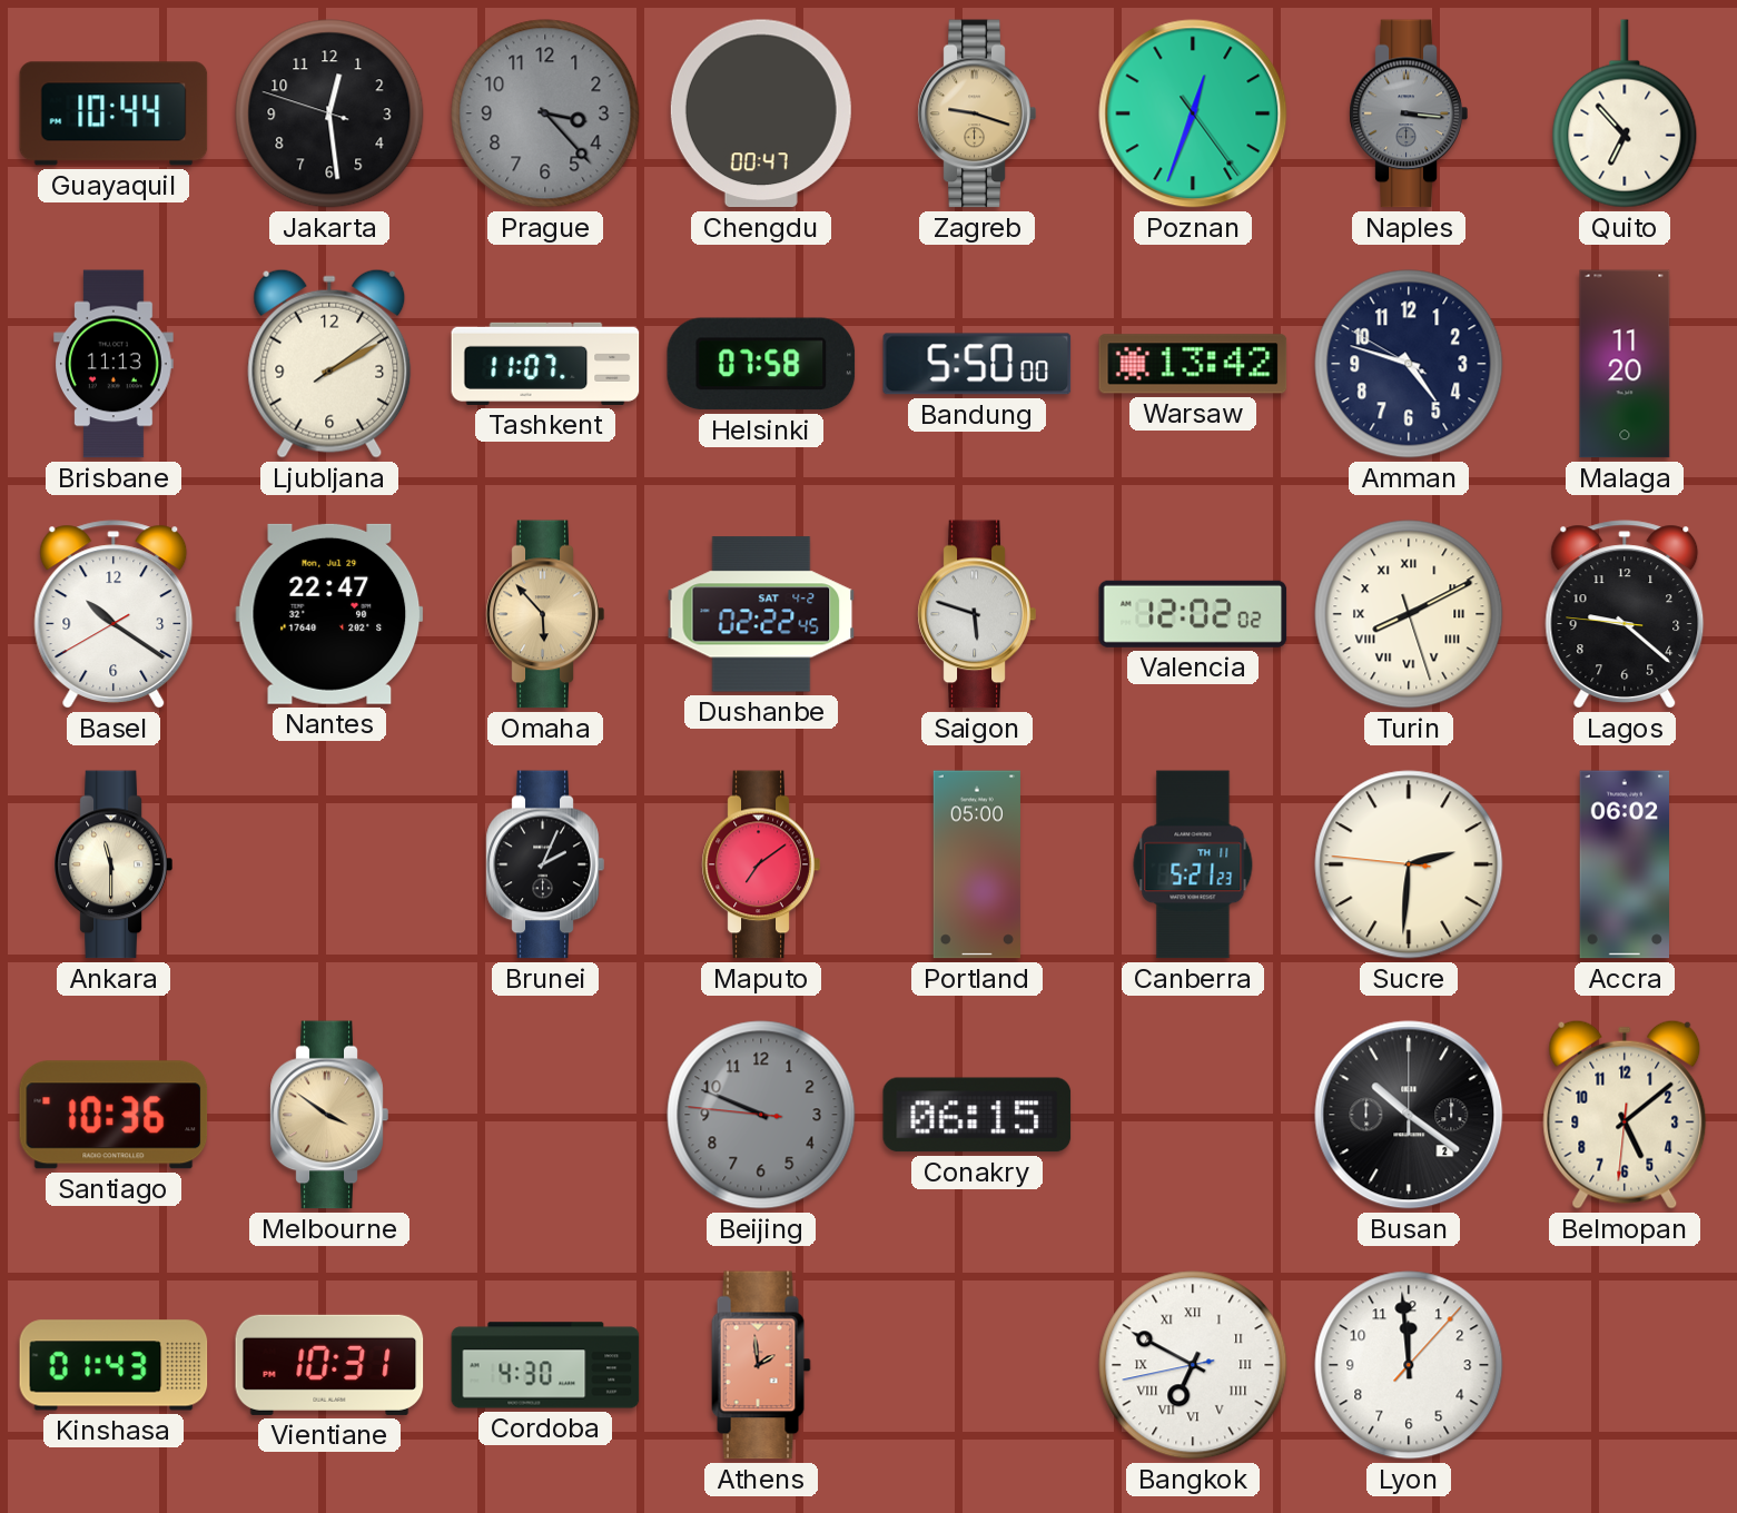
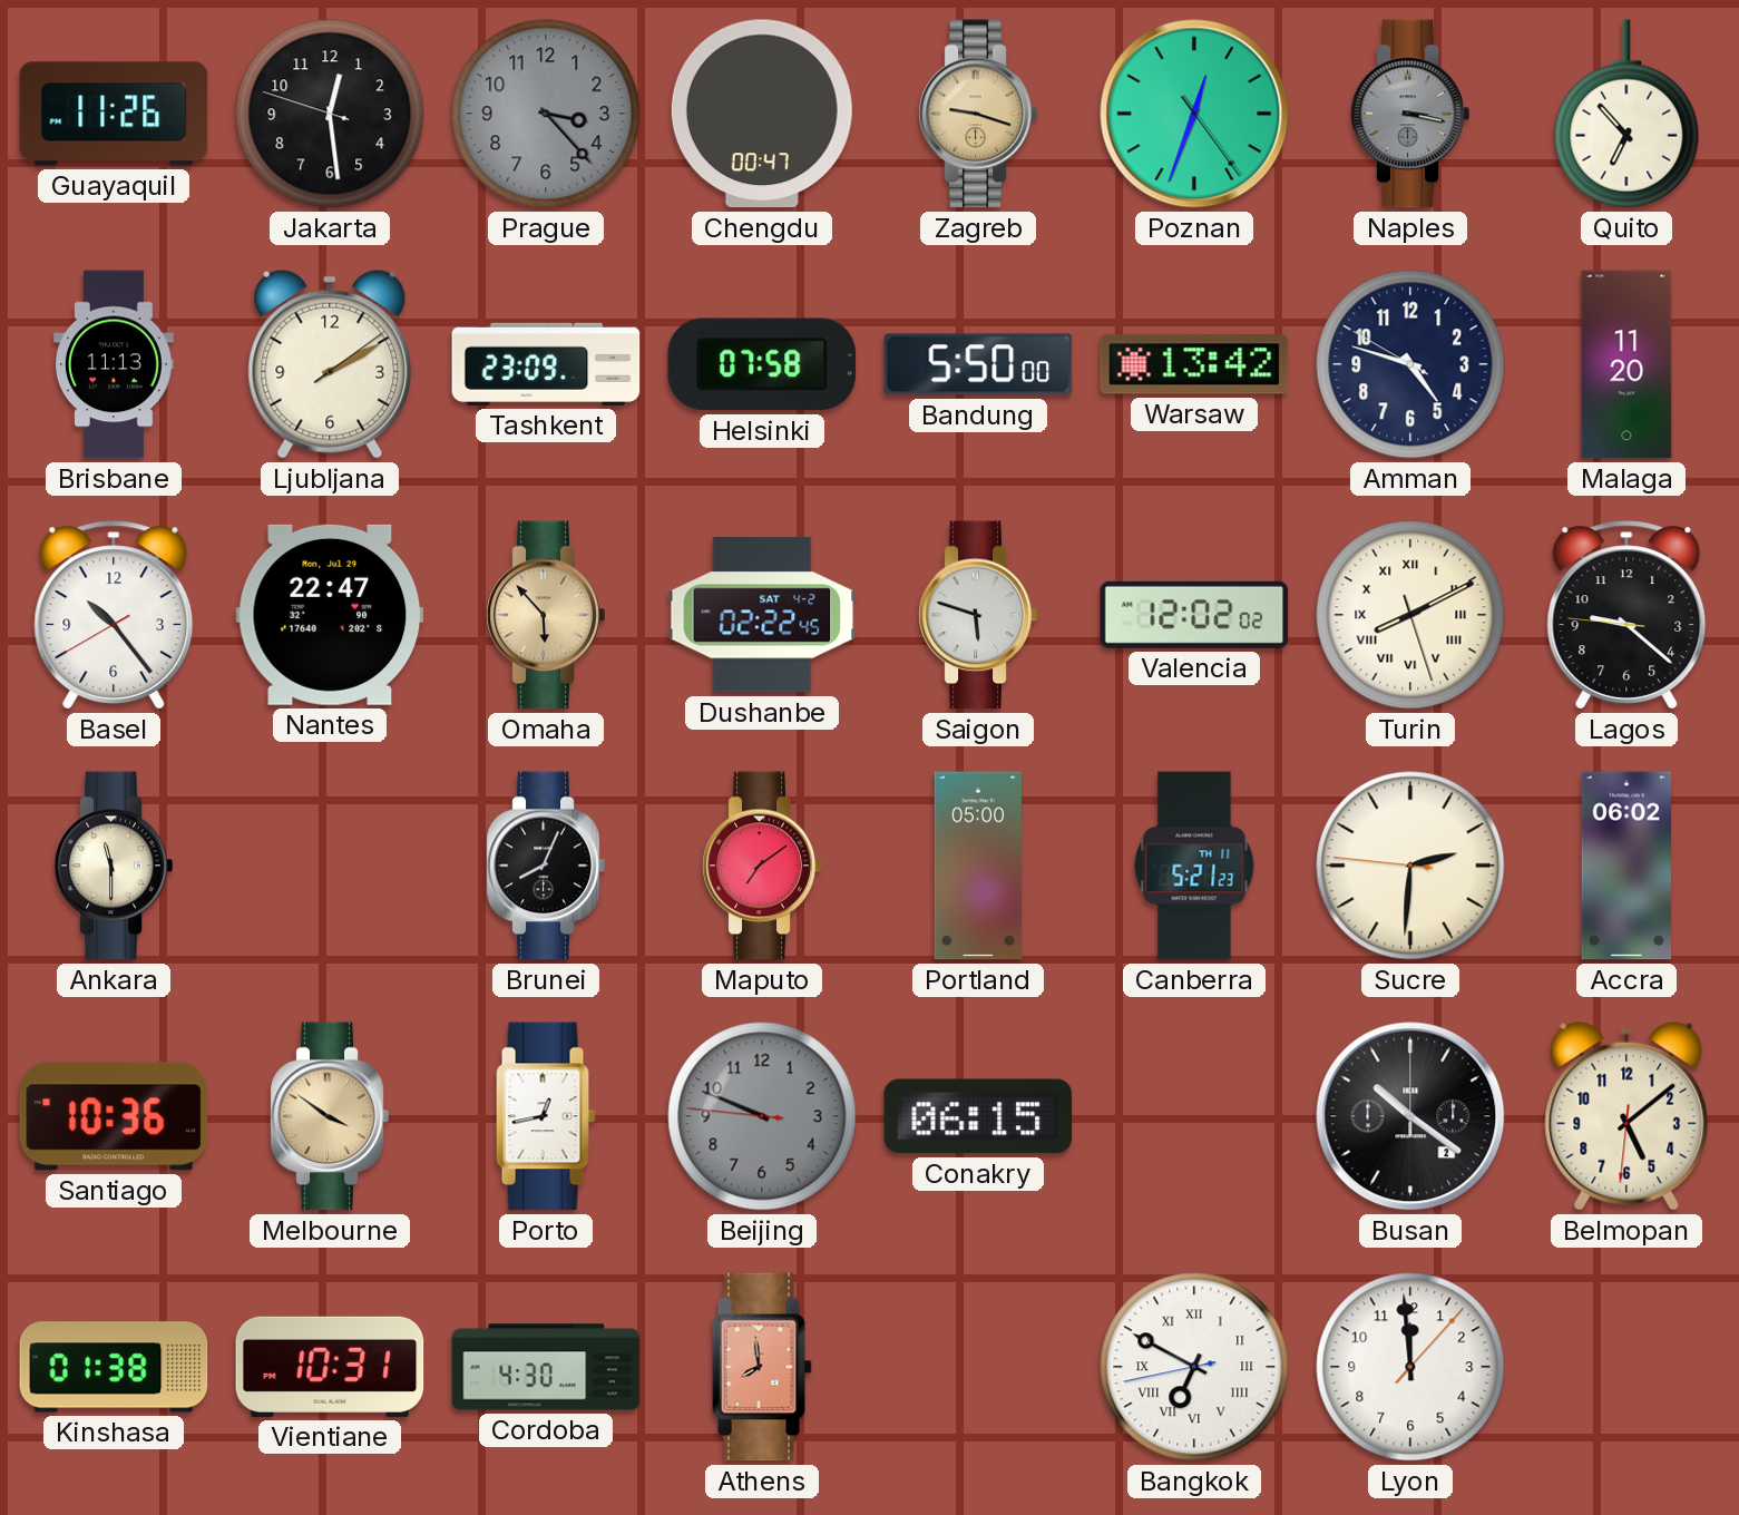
Guayaquil: 10:44 -> 11:26
Naples: 3:16 -> 3:17
Tashkent: 11:07 -> 23:09
Basel: 10:20 -> 10:23
Brunei: 2:04 -> 8:04
Porto: none -> 12:43
Kinshasa: 01:43 -> 01:38
Athens: 1:59 -> 7:59
